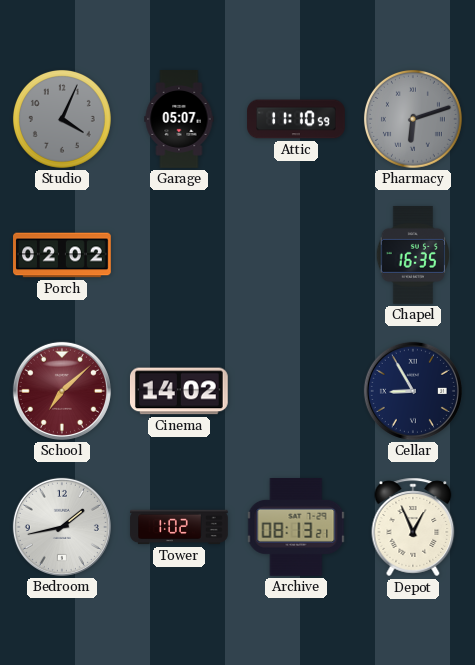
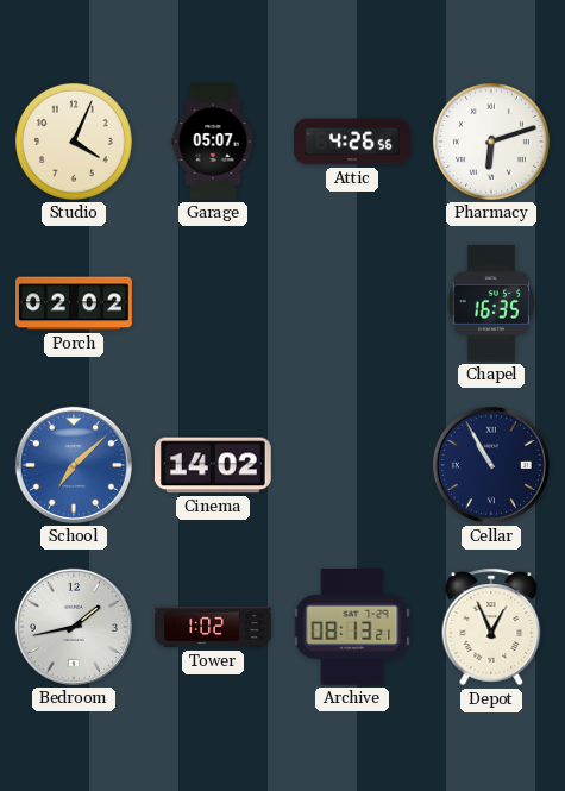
Studio dial: grey -> cream
Attic: 11:10 -> 4:26
Pharmacy dial: grey -> white
School dial: burgundy -> blue
Cellar: 8:55 -> 10:55
